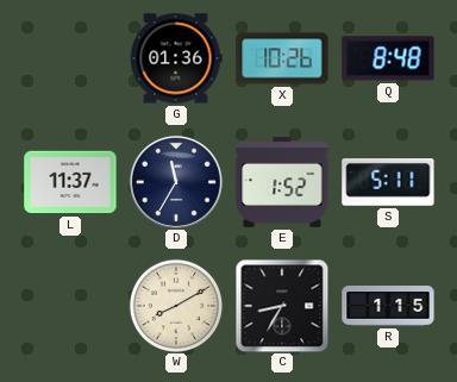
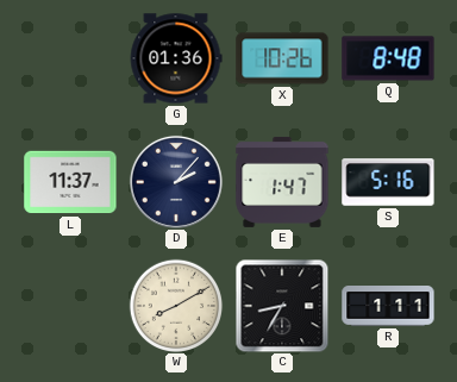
D: 11:35 -> 2:07
E: 1:52 -> 1:47
S: 5:11 -> 5:16
R: 1:15 -> 1:11
